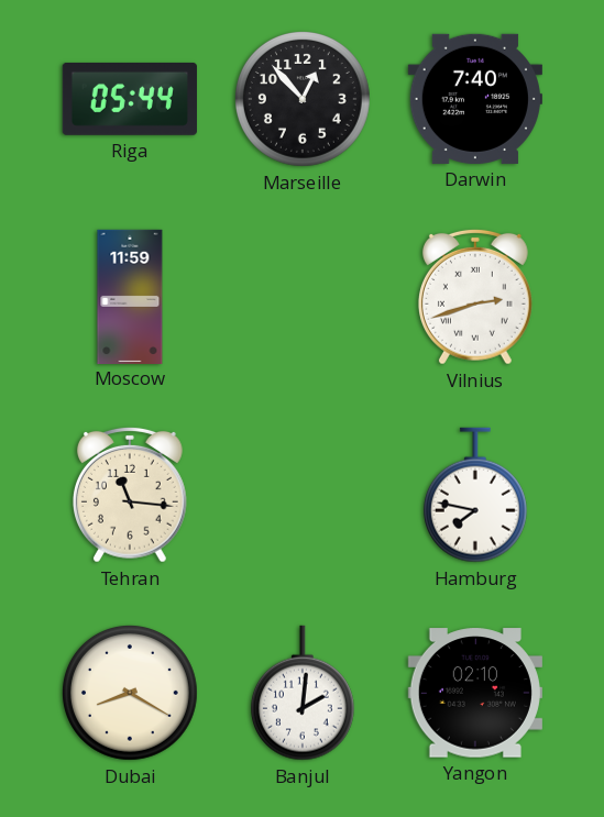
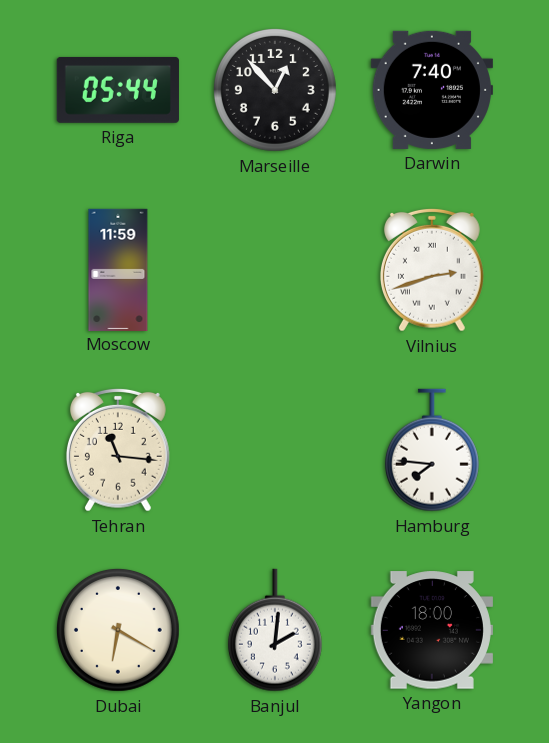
Hamburg: 7:47 -> 7:46
Dubai: 8:20 -> 6:20
Yangon: 02:10 -> 18:00
